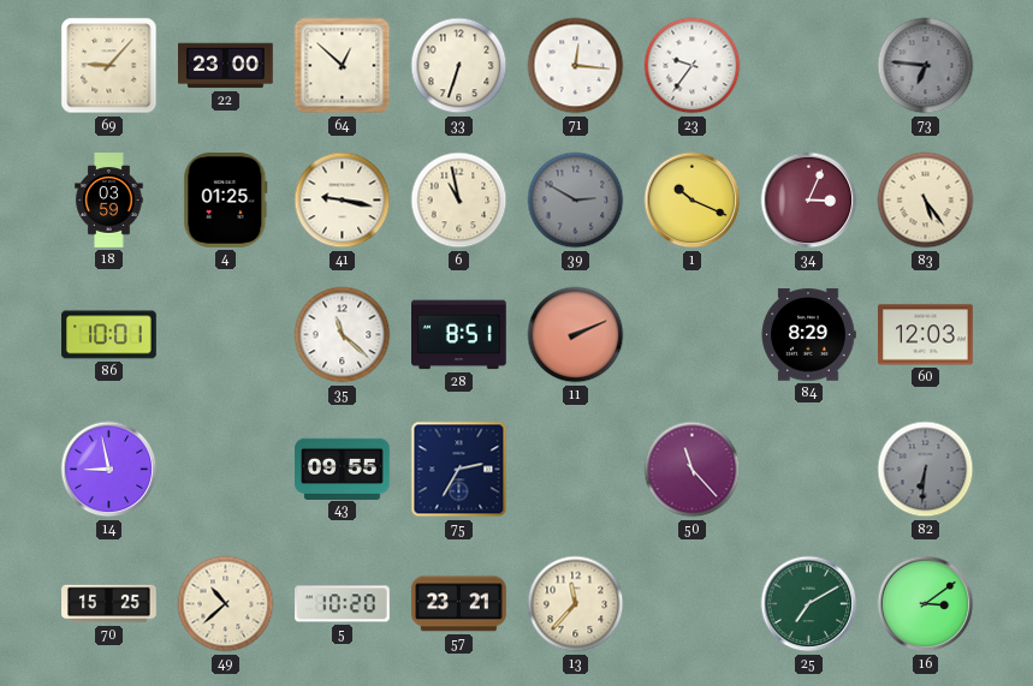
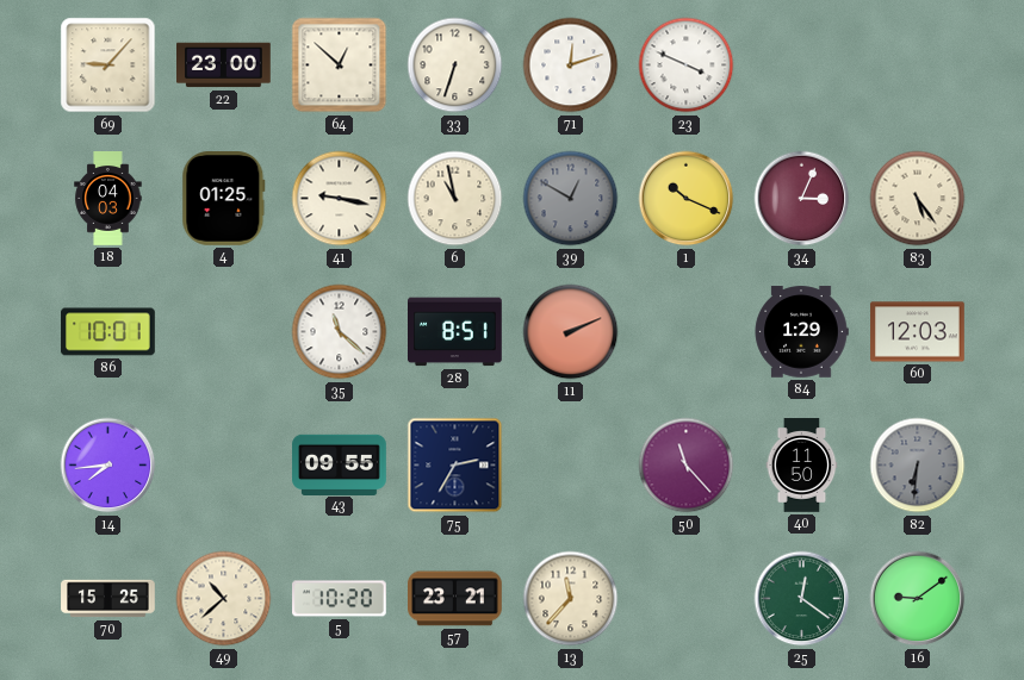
71: 12:16 -> 12:12
23: 9:36 -> 3:49
73: 6:46 -> none
18: 03:59 -> 04:03
39: 2:50 -> 12:50
84: 8:29 -> 1:29
14: 8:58 -> 7:44
40: none -> 11:50
25: 7:10 -> 12:21
16: 3:09 -> 9:09
